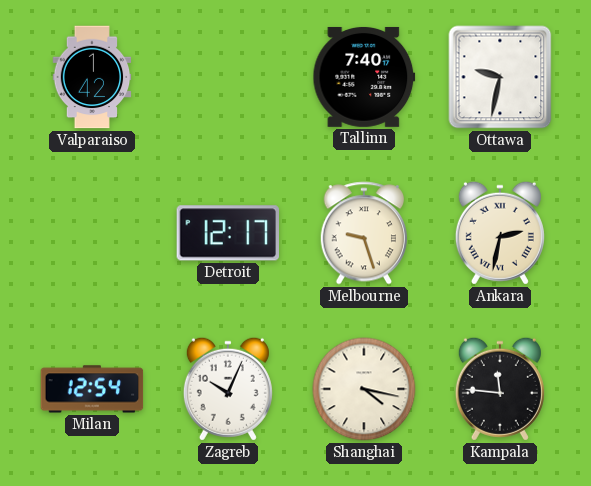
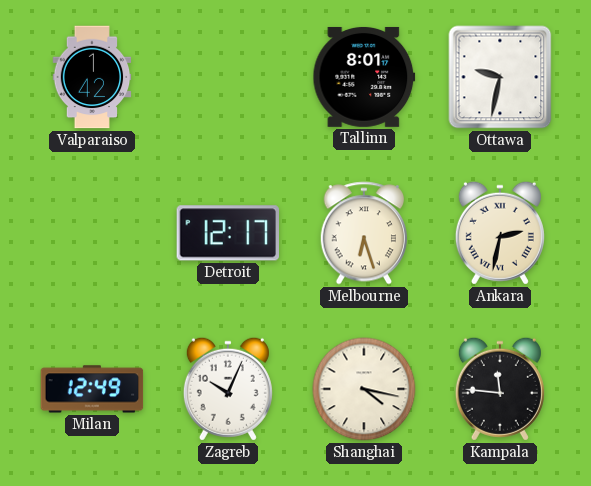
Tallinn: 7:40 -> 8:01
Melbourne: 9:27 -> 6:27
Milan: 12:54 -> 12:49
